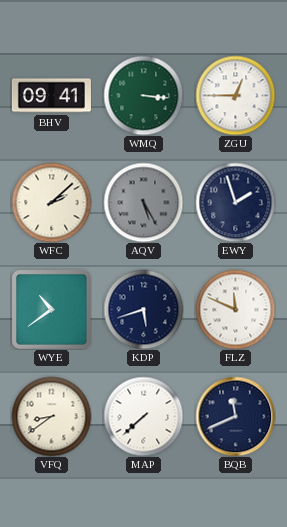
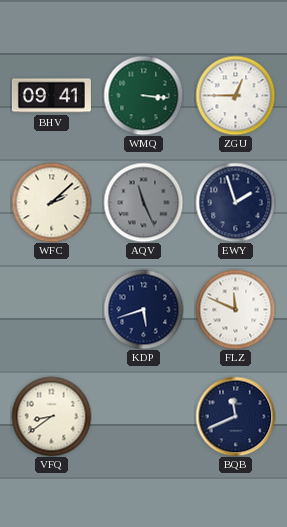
AQV: 5:25 -> 11:26
WYE: 10:39 -> none
MAP: 7:38 -> none
